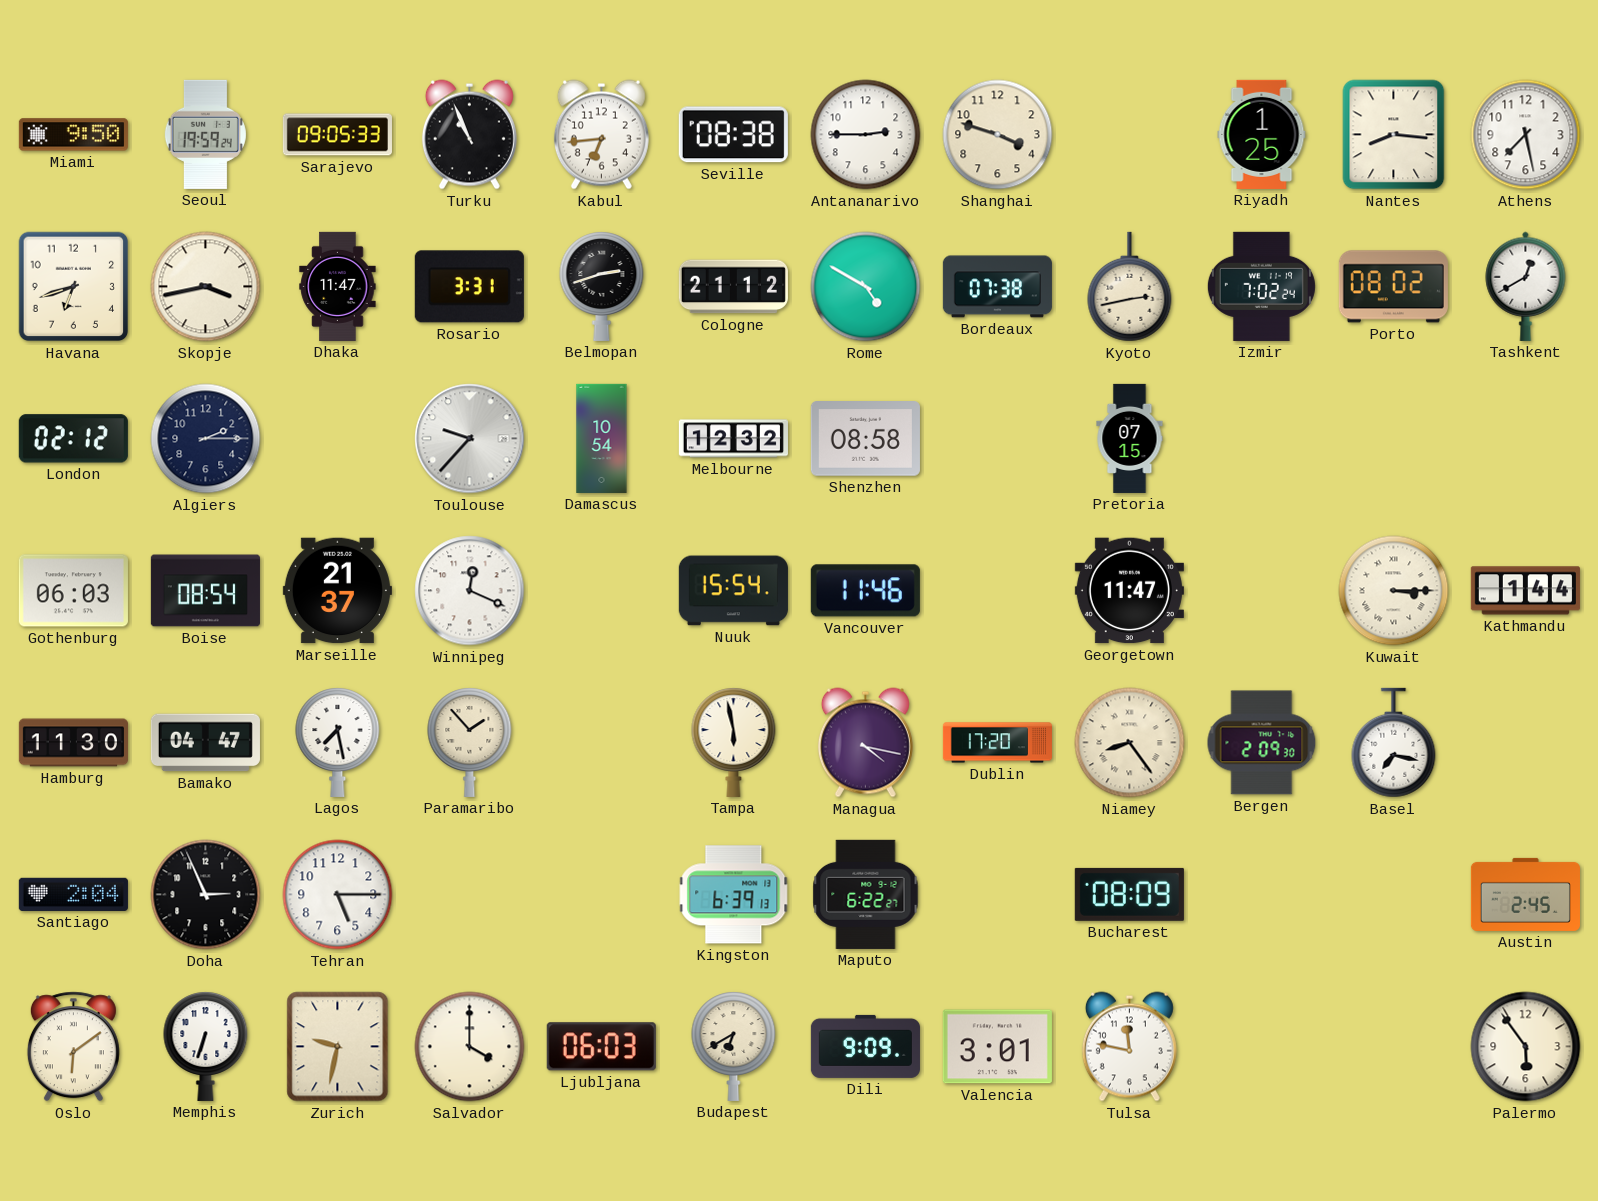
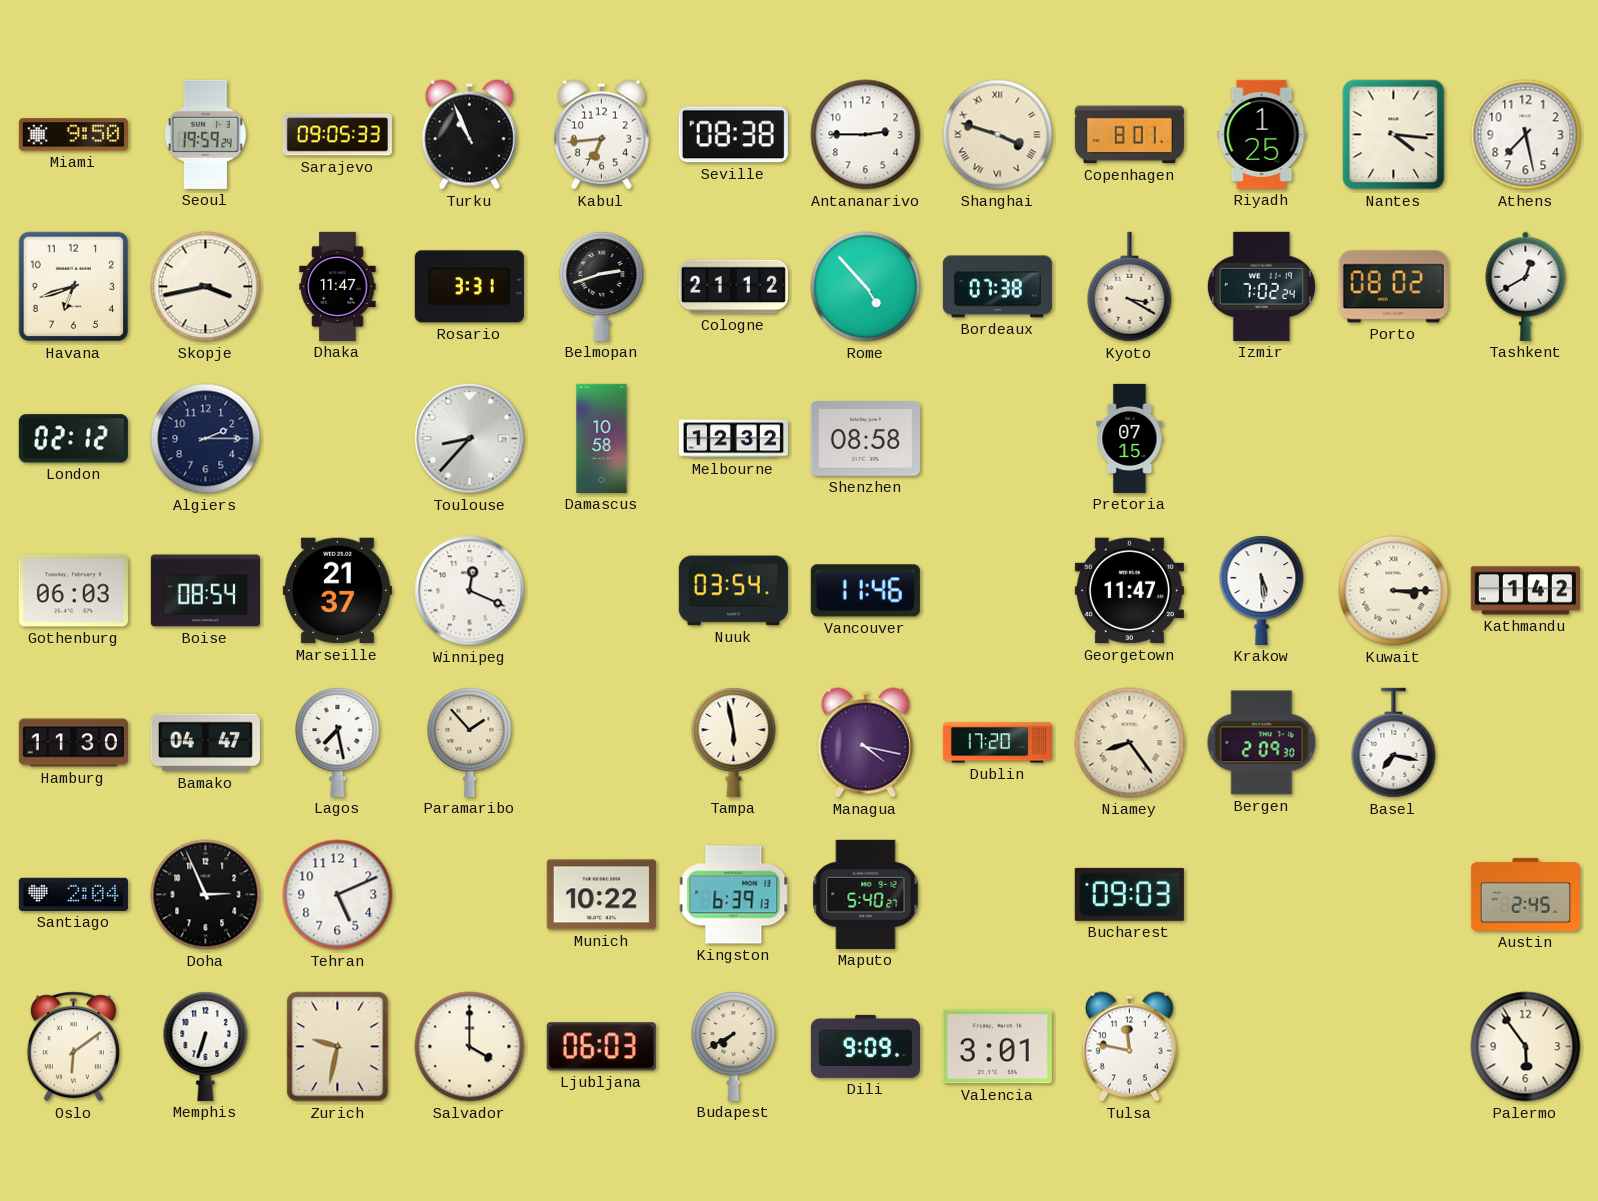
Shanghai numerals: Arabic -> Roman
Copenhagen: none -> 8:01
Nantes: 8:16 -> 4:16
Rome: 4:50 -> 4:53
Kyoto: 2:43 -> 3:20
Toulouse: 9:37 -> 8:37
Damascus: 10:54 -> 10:58
Nuuk: 15:54 -> 03:54
Krakow: none -> 5:29
Kathmandu: 1:44 -> 1:42
Tehran: 5:15 -> 5:11
Munich: none -> 10:22
Maputo: 6:22 -> 5:40
Bucharest: 08:09 -> 09:03
Budapest: 6:40 -> 7:40
